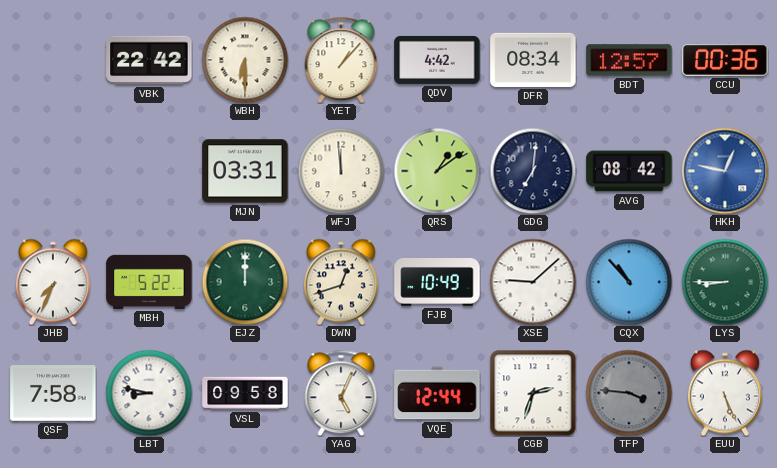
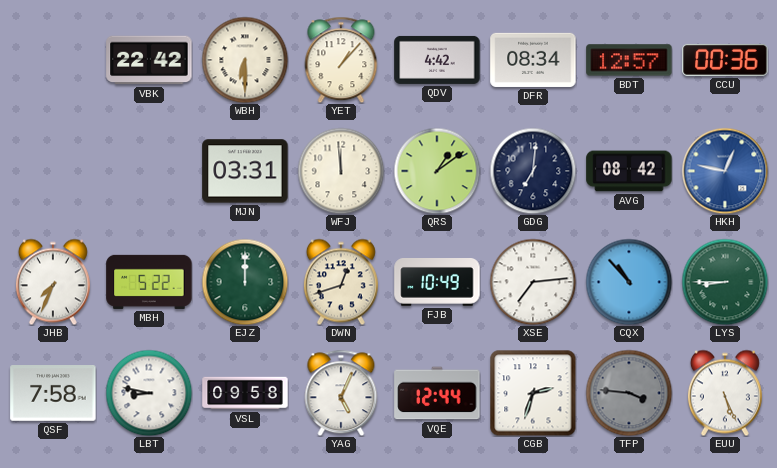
XSE: 9:08 -> 7:14
